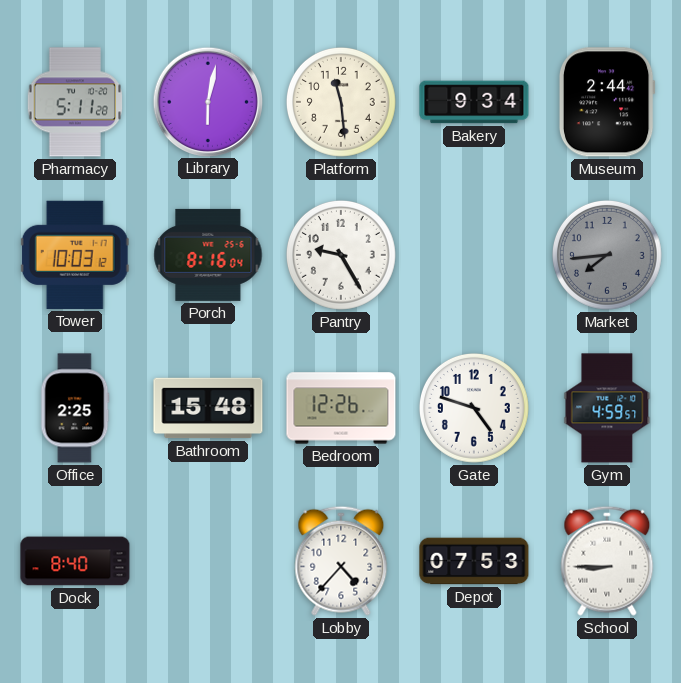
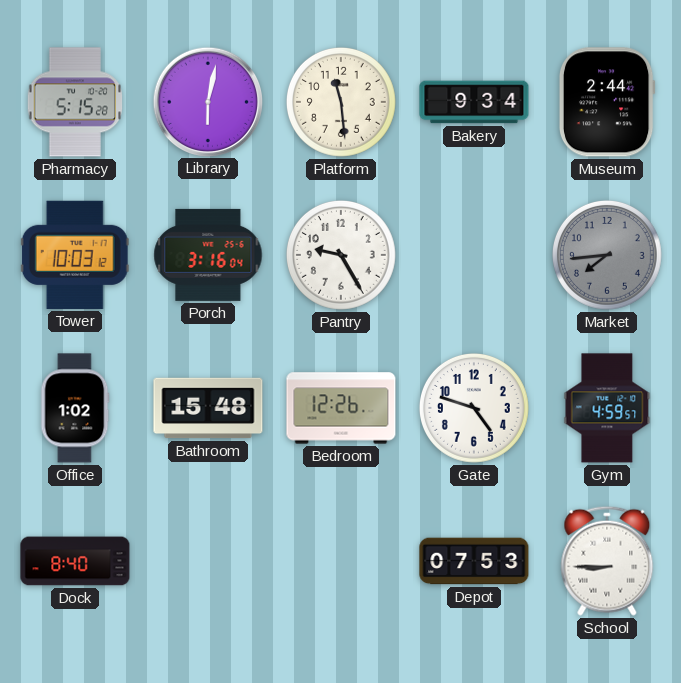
Pharmacy: 5:11 -> 5:15
Porch: 8:16 -> 3:16
Office: 2:25 -> 1:02
Lobby: 4:37 -> none
